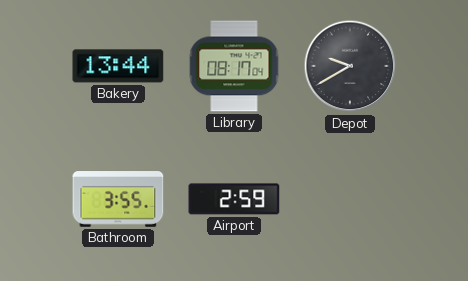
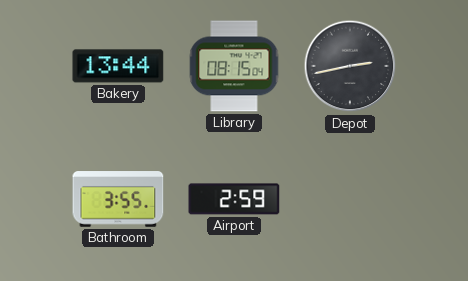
Library: 08:17 -> 08:15
Depot: 9:40 -> 2:43
